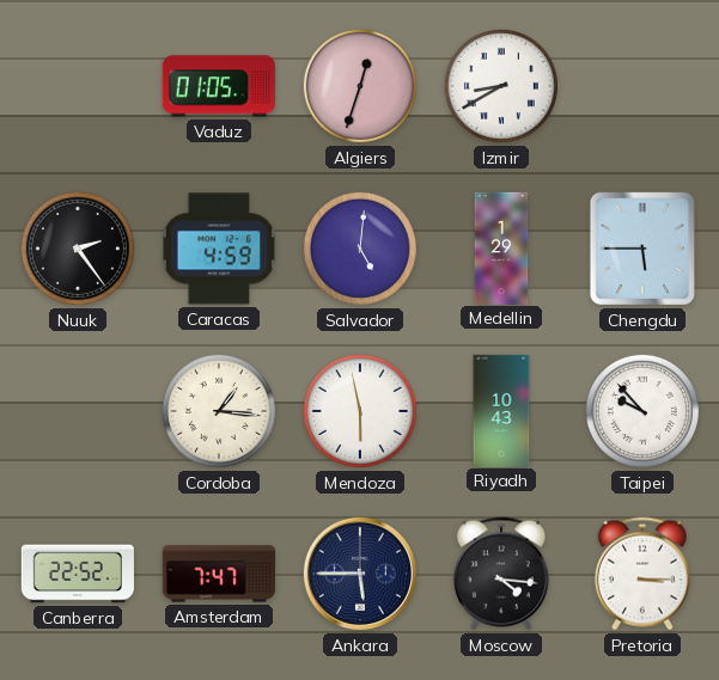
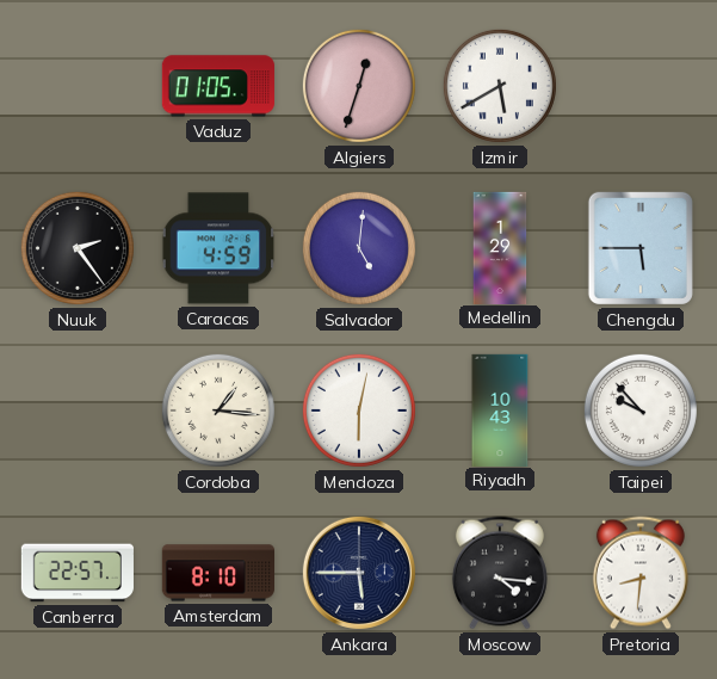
Izmir: 8:40 -> 5:40
Mendoza: 5:58 -> 6:02
Canberra: 22:52 -> 22:57
Amsterdam: 7:47 -> 8:10
Pretoria: 3:15 -> 8:31
